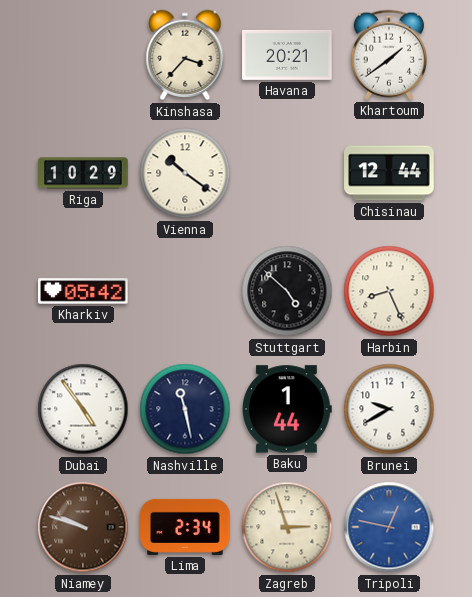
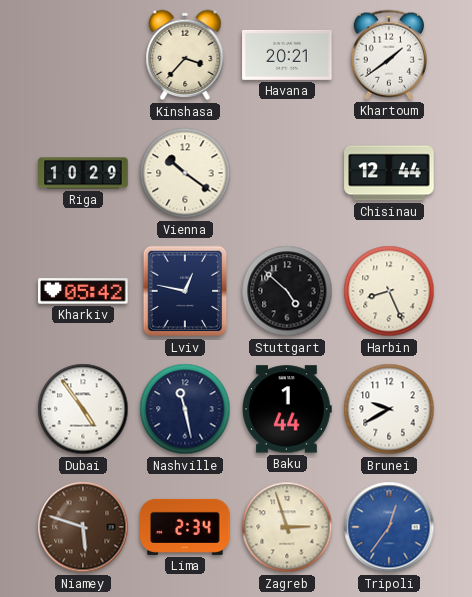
Lviv: none -> 12:47
Niamey: 9:48 -> 5:48
Tripoli: 12:47 -> 12:36
